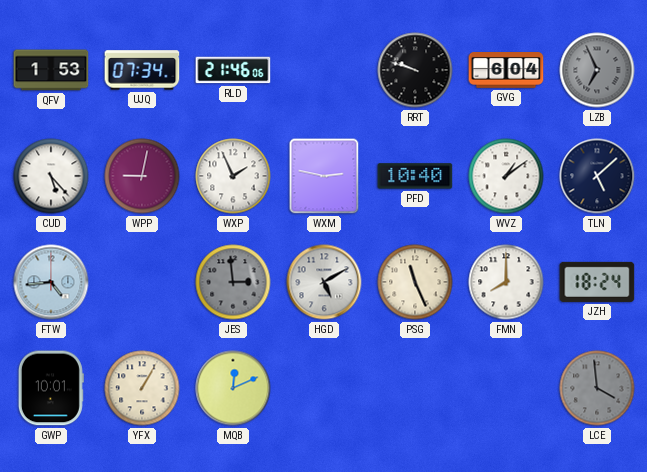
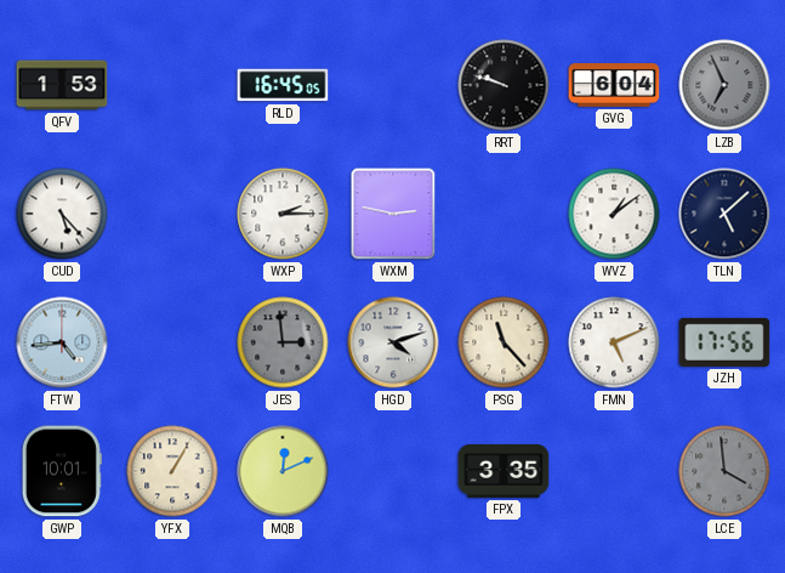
UJQ: 07:34 -> none
RLD: 21:46 -> 16:45
WPP: 9:02 -> none
WXP: 1:56 -> 2:15
PFD: 10:40 -> none
HGD: 5:10 -> 4:12
PSG: 11:26 -> 11:23
FMN: 8:00 -> 5:11
JZH: 18:24 -> 17:56
FPX: none -> 3:35
